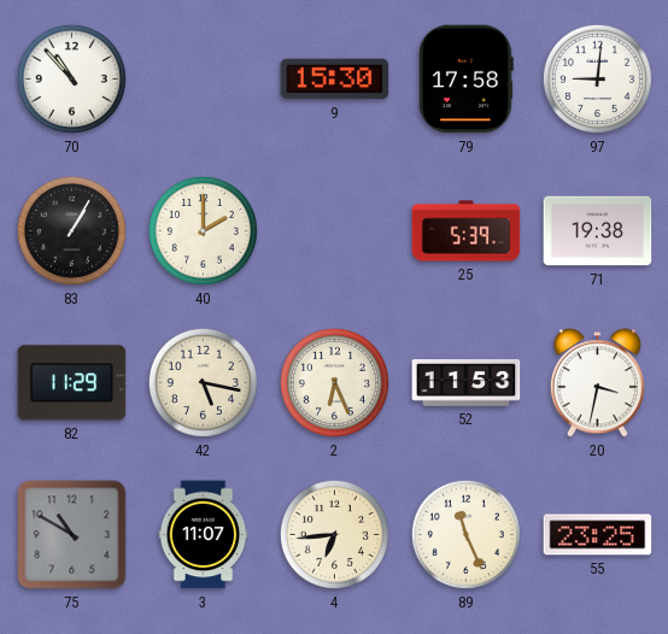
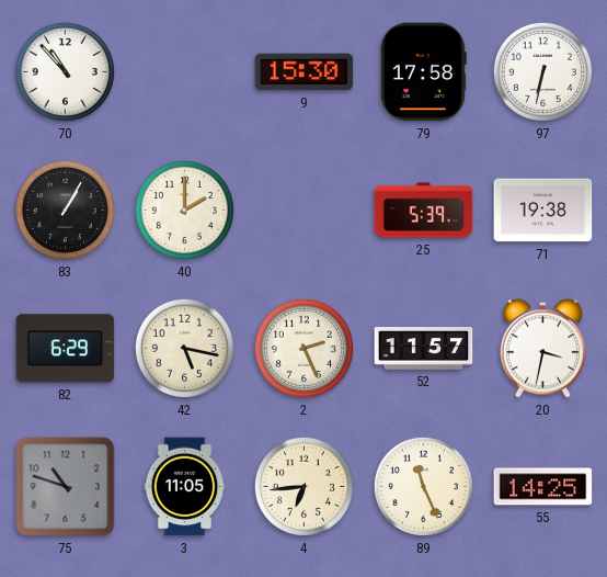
97: 9:01 -> 6:32
82: 11:29 -> 6:29
2: 6:26 -> 2:26
52: 11:53 -> 11:57
75: 10:50 -> 10:48
3: 11:07 -> 11:05
55: 23:25 -> 14:25
